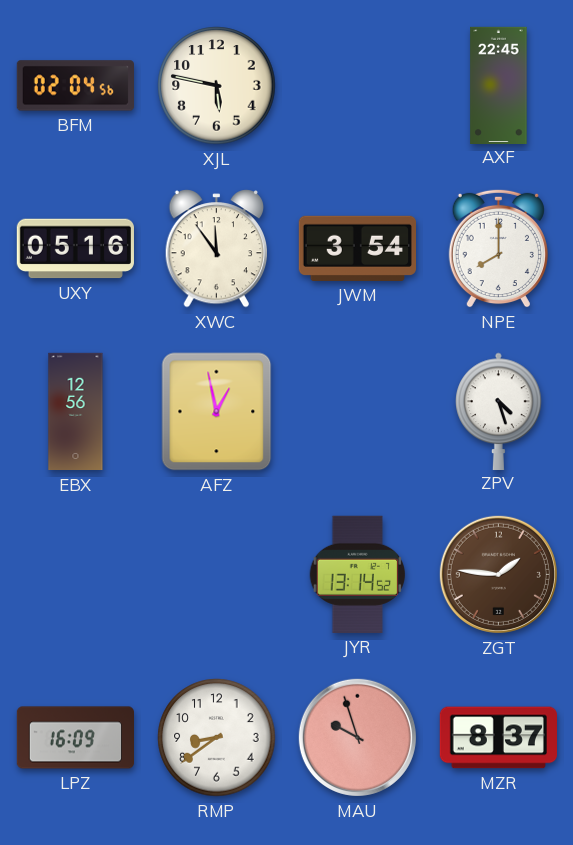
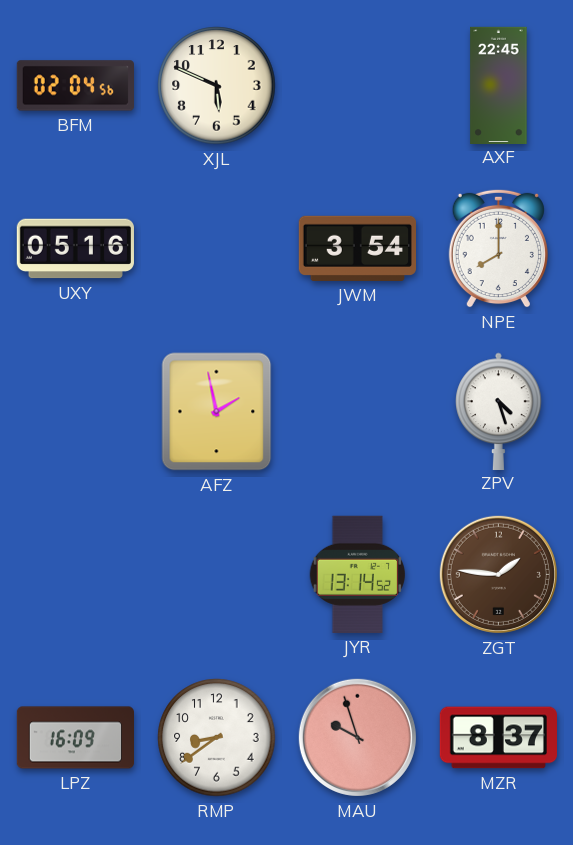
XJL: 5:47 -> 5:49
XWC: 11:54 -> none
EBX: 12:56 -> none
AFZ: 12:58 -> 1:58
